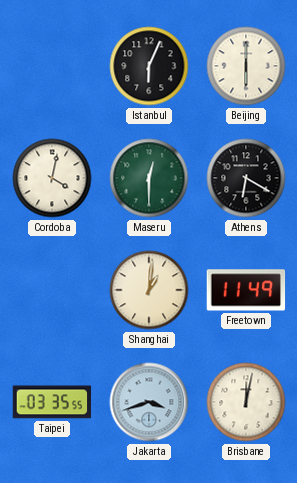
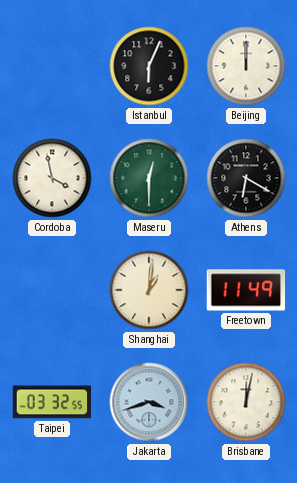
Beijing: 6:00 -> 12:00
Cordoba: 4:02 -> 3:58
Taipei: 03:35 -> 03:32
